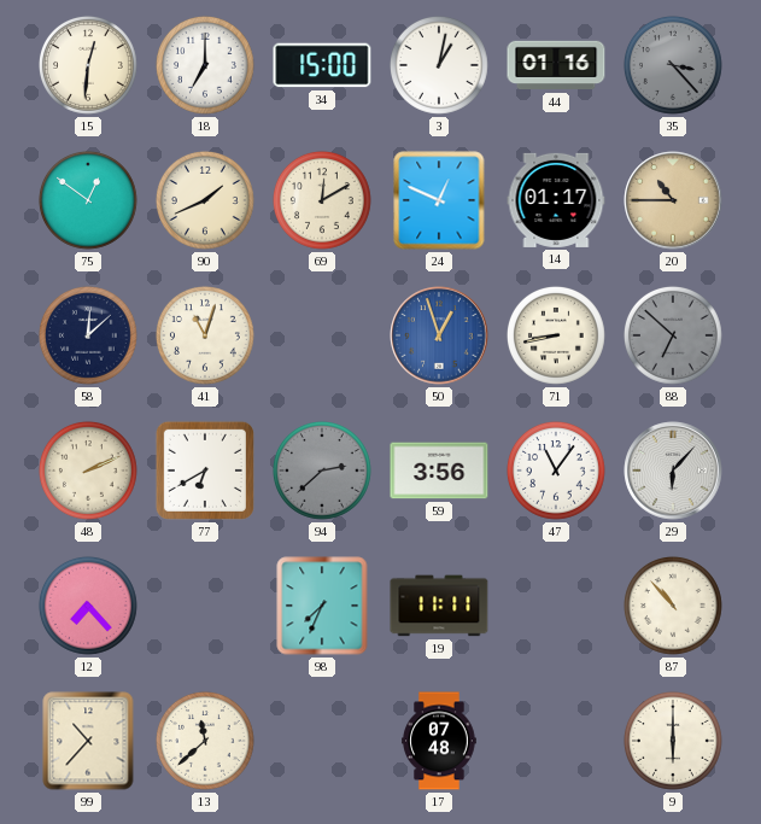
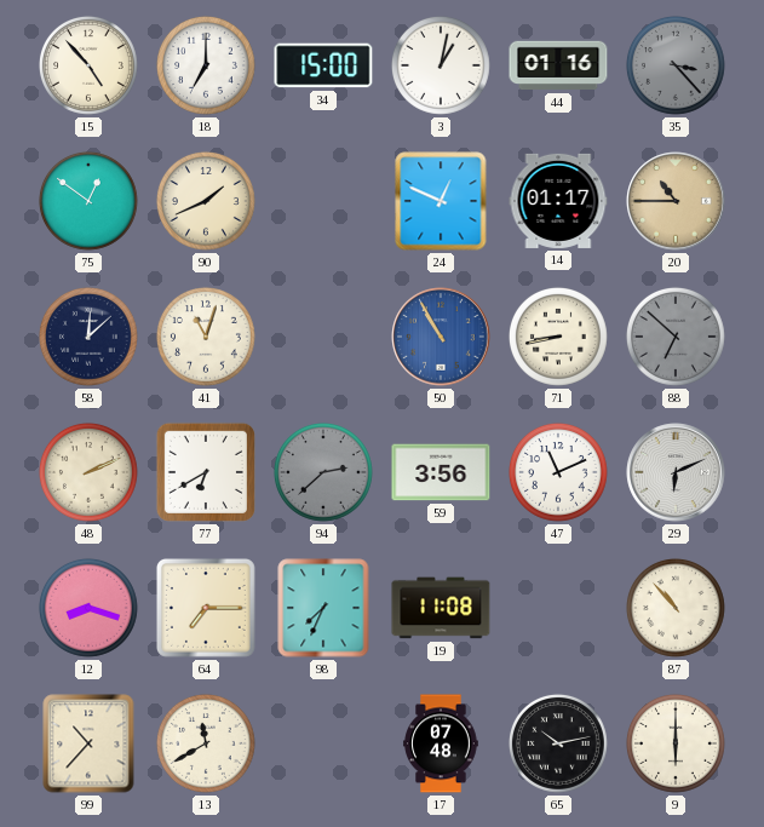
15: 12:31 -> 4:53
69: 12:10 -> none
50: 12:57 -> 10:55
47: 11:06 -> 11:11
29: 6:07 -> 6:11
12: 7:23 -> 8:18
64: none -> 7:15
19: 11:11 -> 11:08
13: 11:38 -> 11:40
65: none -> 10:13
